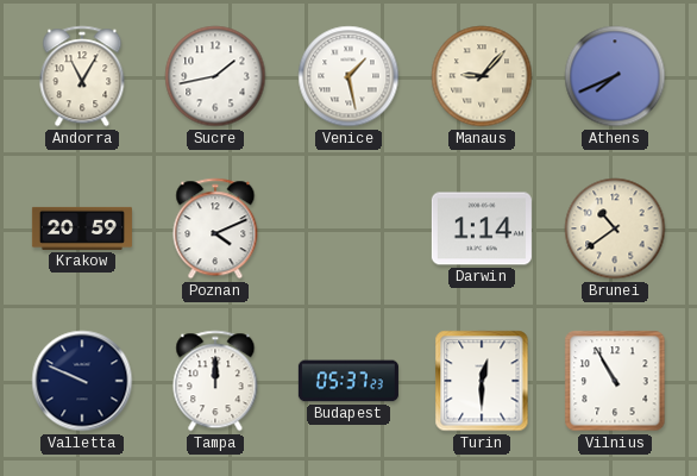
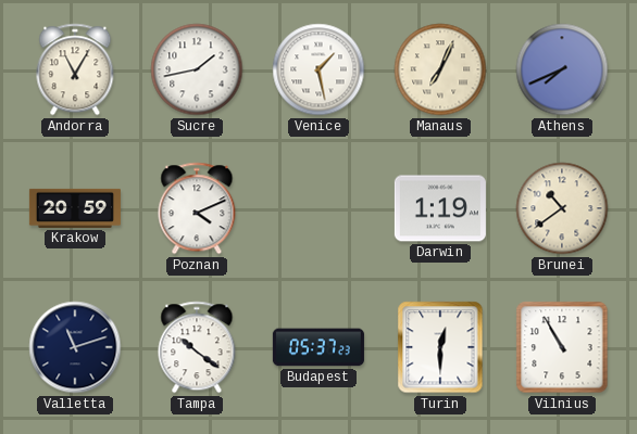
Manaus: 9:07 -> 7:04
Darwin: 1:14 -> 1:19
Valletta: 9:49 -> 11:12
Tampa: 12:00 -> 10:21
